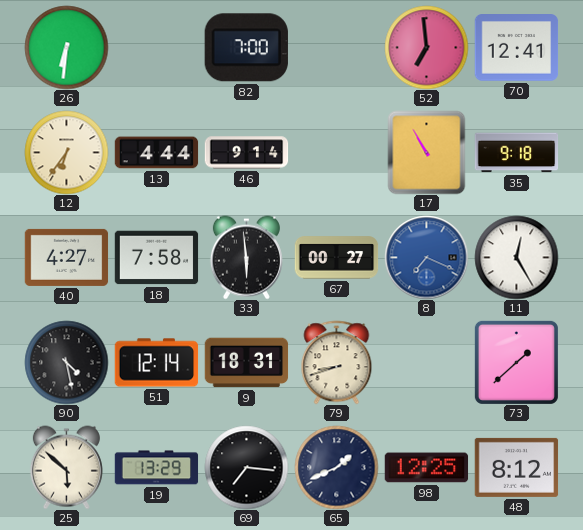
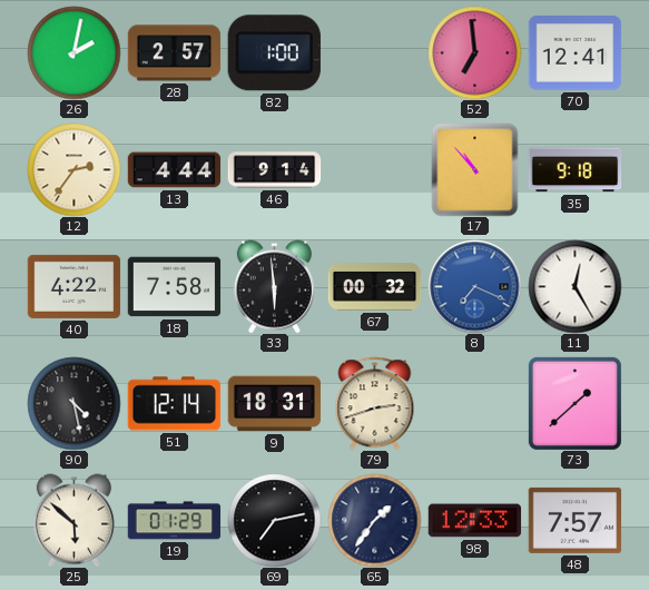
26: 6:31 -> 2:02
28: none -> 2:57
82: 7:00 -> 1:00
12: 6:36 -> 2:36
17: 10:55 -> 10:53
40: 4:27 -> 4:22
67: 00:27 -> 00:32
79: 8:42 -> 2:42
19: 13:29 -> 01:29
69: 7:16 -> 7:13
65: 1:41 -> 1:36
98: 12:25 -> 12:33
48: 8:12 -> 7:57
